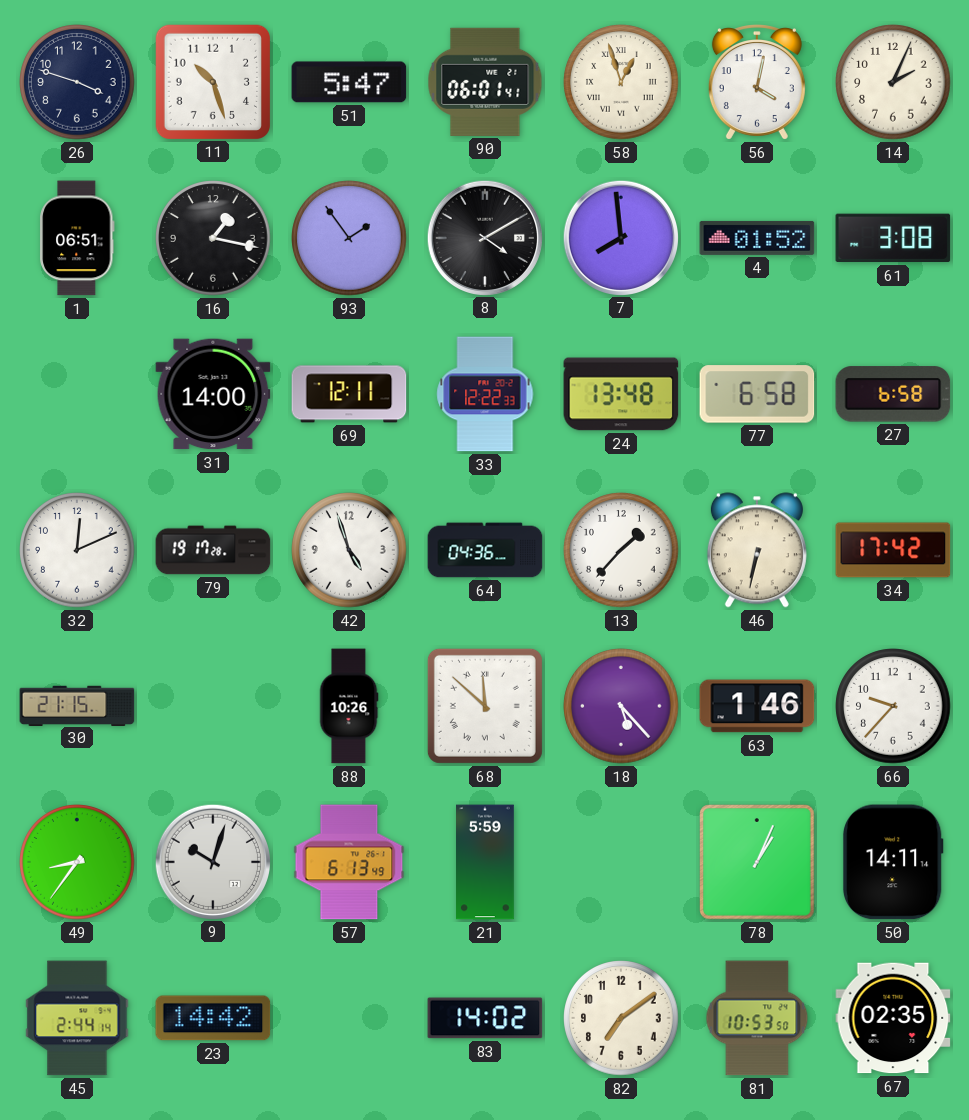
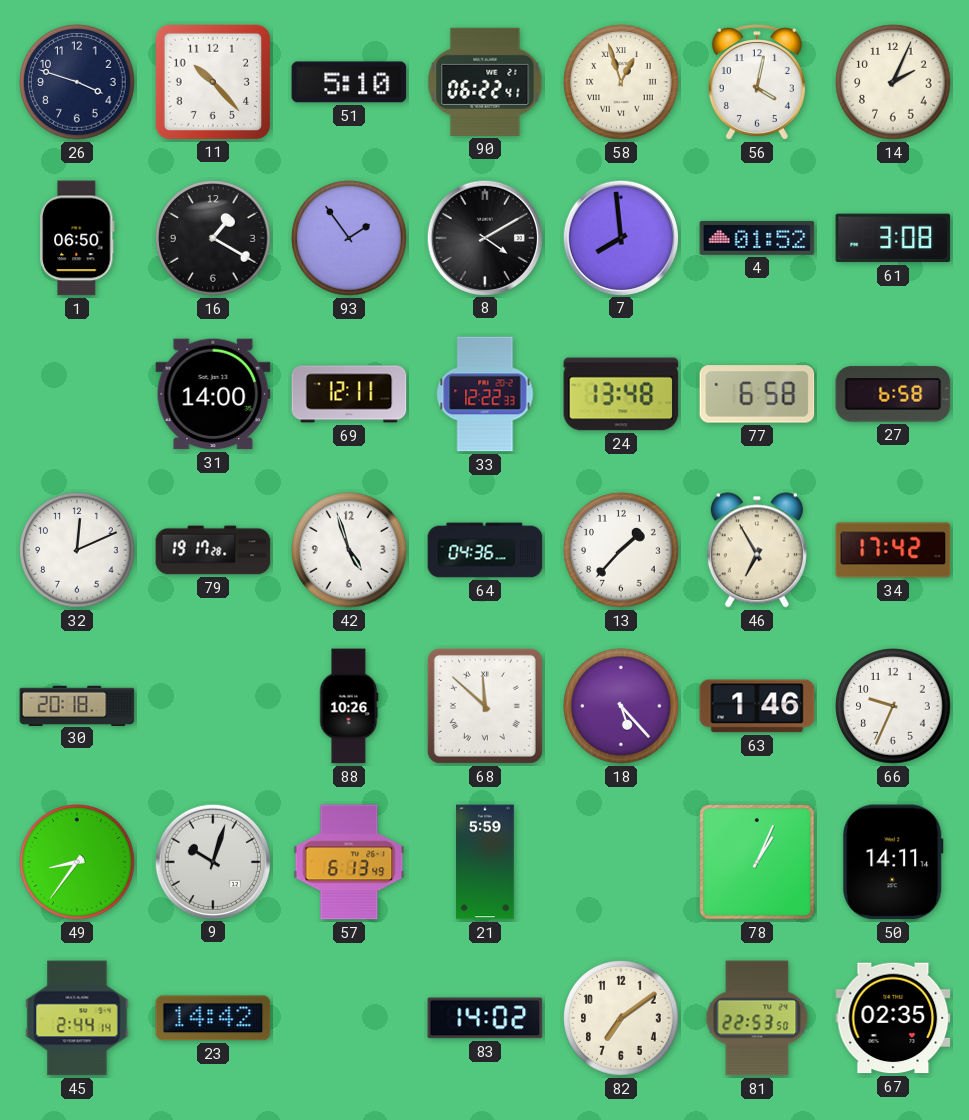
11: 10:27 -> 10:23
51: 5:47 -> 5:10
90: 06:01 -> 06:22
1: 06:51 -> 06:50
16: 1:17 -> 1:20
46: 6:32 -> 6:55
30: 21:15 -> 20:18
66: 9:37 -> 9:34
81: 10:53 -> 22:53
